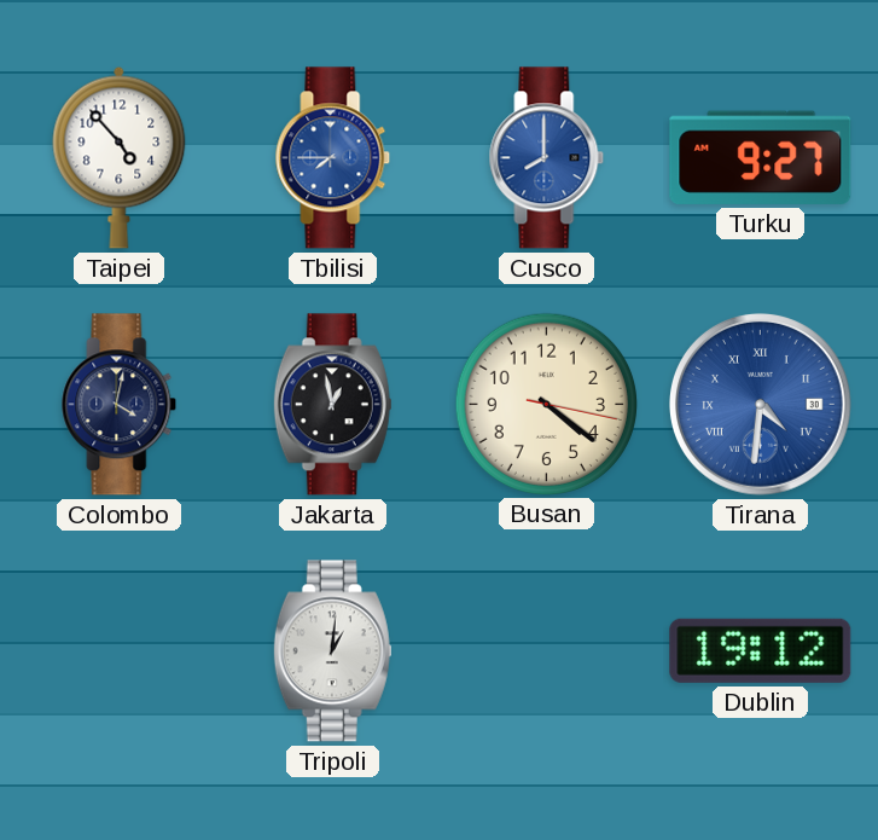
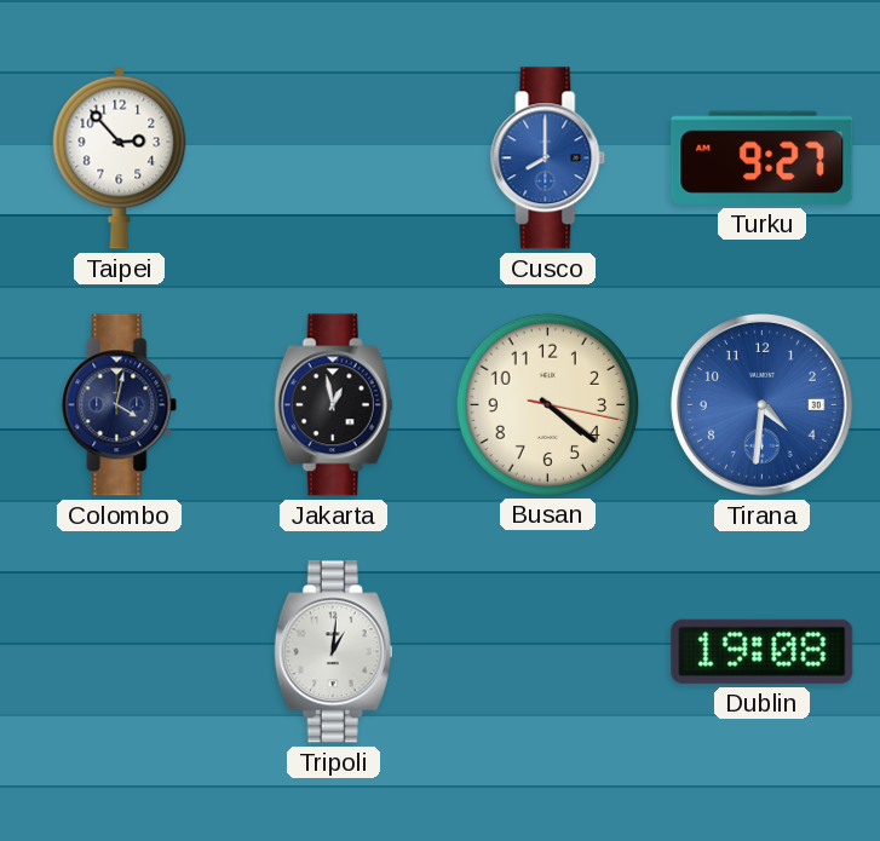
Taipei: 4:53 -> 2:53
Tbilisi: 7:45 -> none
Tirana numerals: Roman -> Arabic
Dublin: 19:12 -> 19:08
